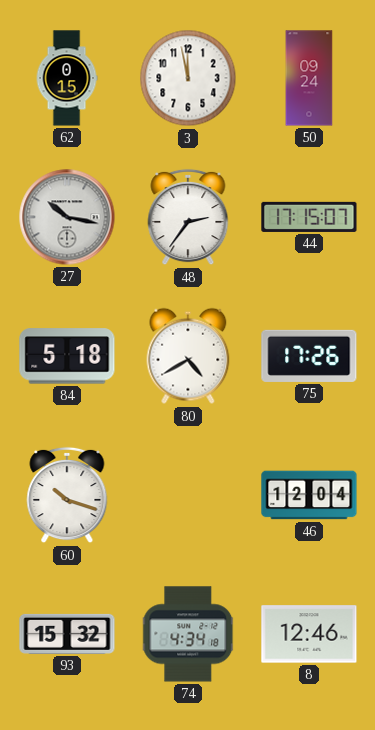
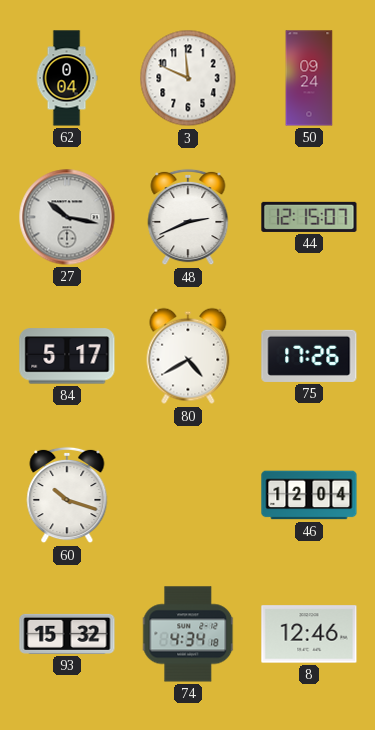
62: 0:15 -> 0:04
3: 11:58 -> 11:49
48: 2:36 -> 2:41
44: 17:15 -> 12:15
84: 5:18 -> 5:17
